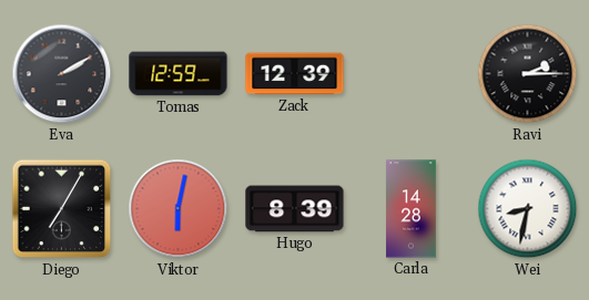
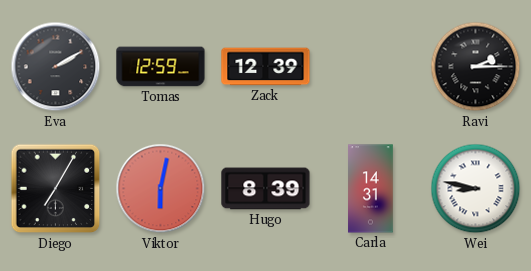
Carla: 14:28 -> 14:31
Wei: 8:32 -> 8:47
